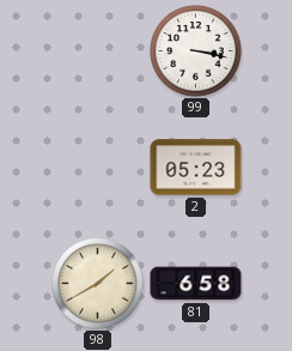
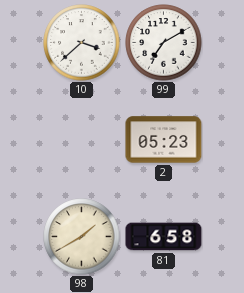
10: none -> 3:38
99: 3:17 -> 7:10
